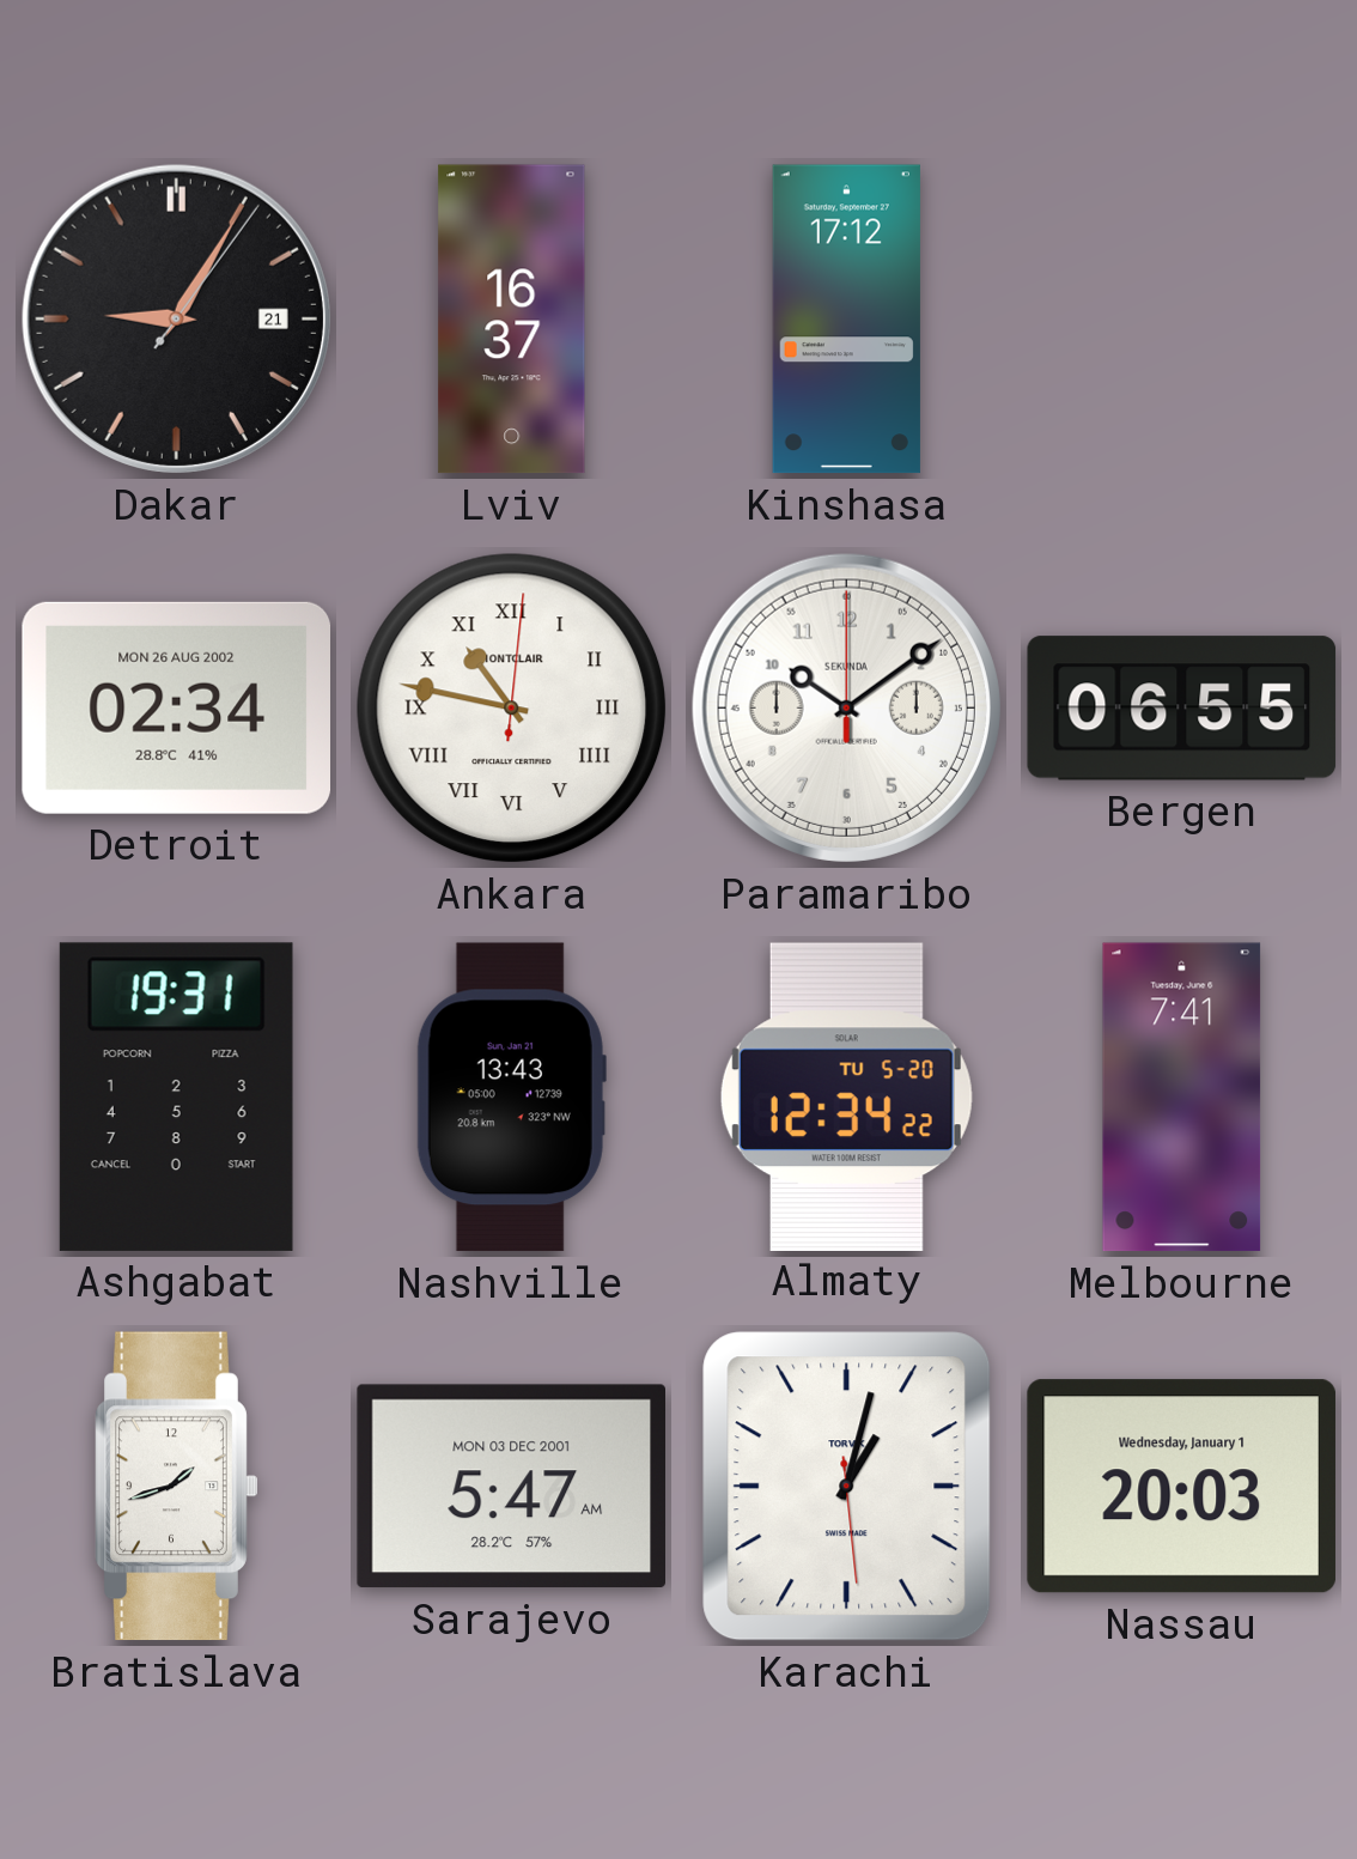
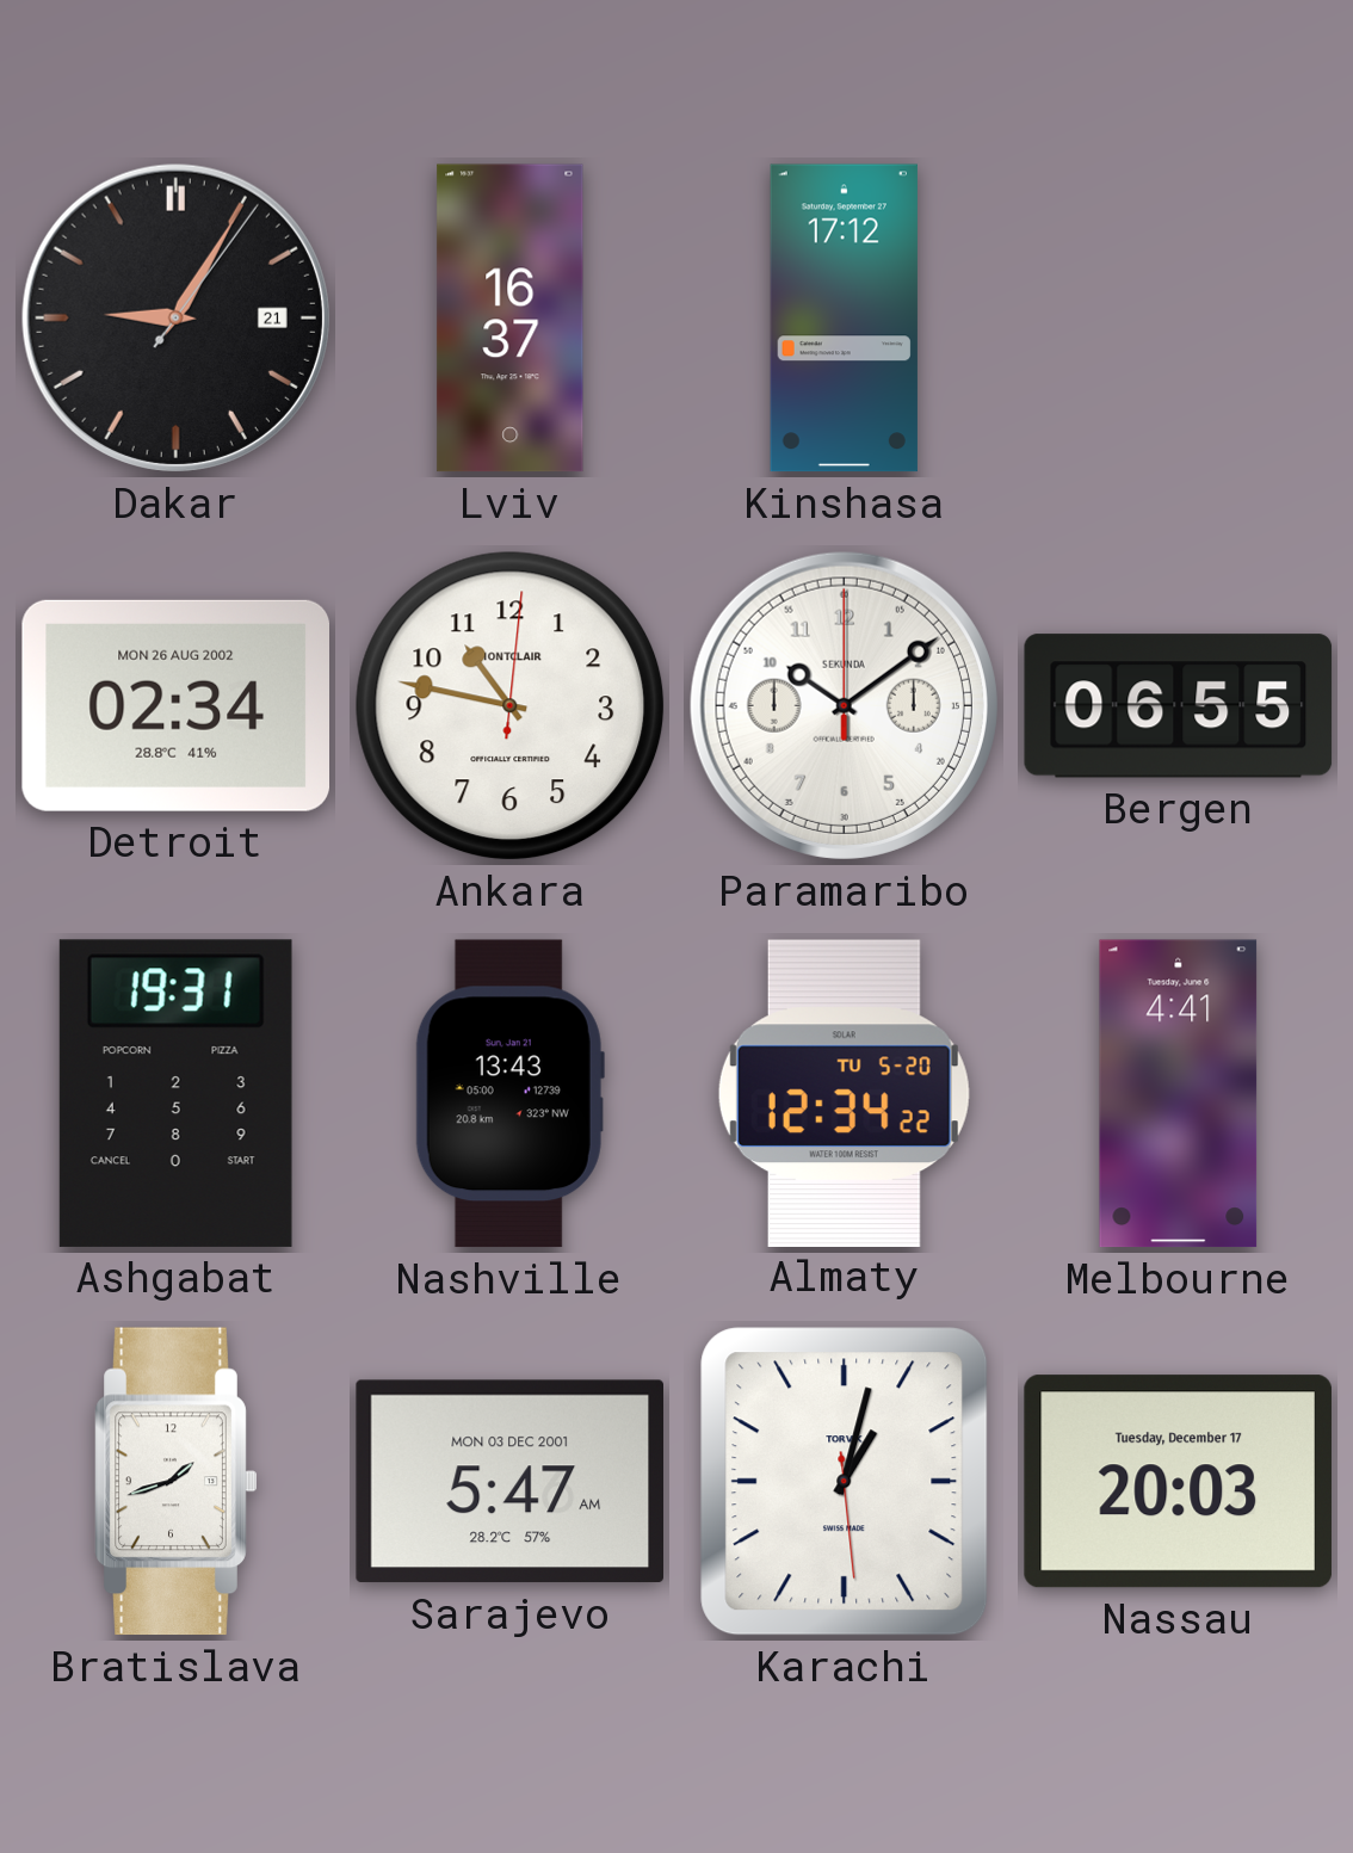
Ankara numerals: Roman -> Arabic
Melbourne: 7:41 -> 4:41
Nassau date: Wednesday, January 1 -> Tuesday, December 17
